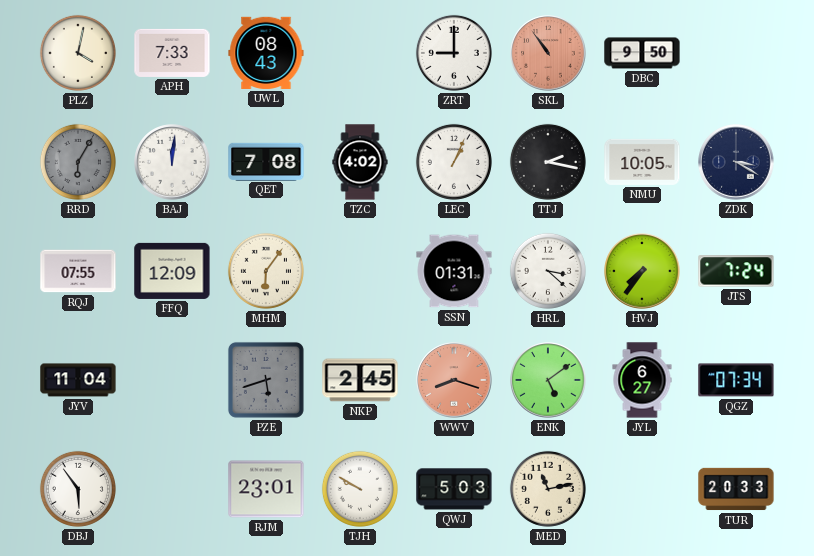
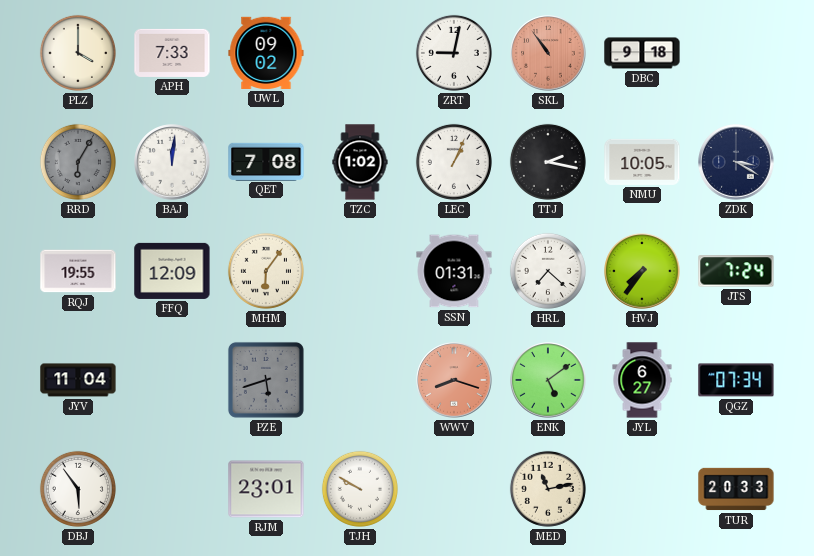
PLZ: 4:02 -> 4:00
UWL: 08:43 -> 09:02
ZRT: 9:00 -> 9:02
DBC: 9:50 -> 9:18
TZC: 4:02 -> 1:02
RQJ: 07:55 -> 19:55
HRL: 3:22 -> 7:22
NKP: 2:45 -> none
QWJ: 5:03 -> none
